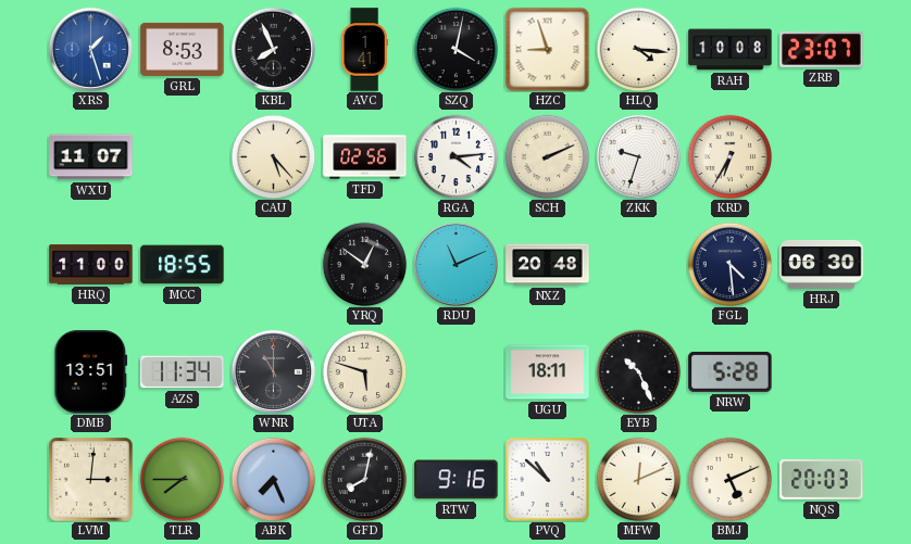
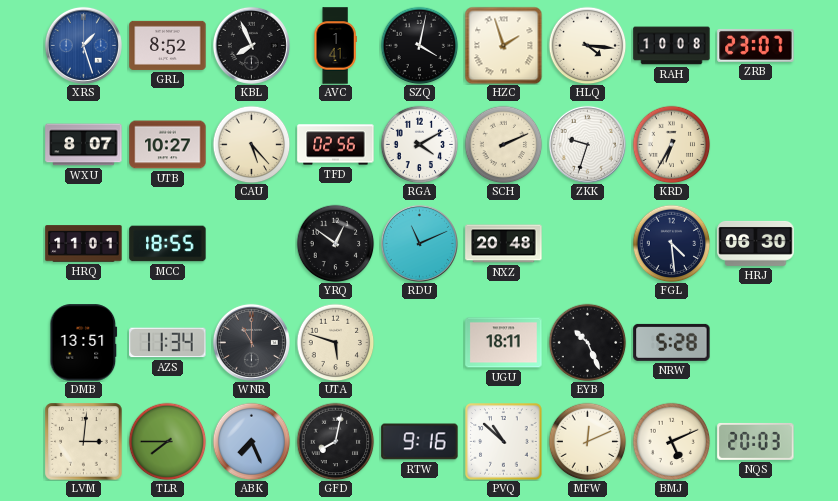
GRL: 8:53 -> 8:52
HZC: 8:57 -> 1:57
WXU: 11:07 -> 8:07
UTB: none -> 10:27
RGA: 4:14 -> 4:10
HRQ: 11:00 -> 11:01
